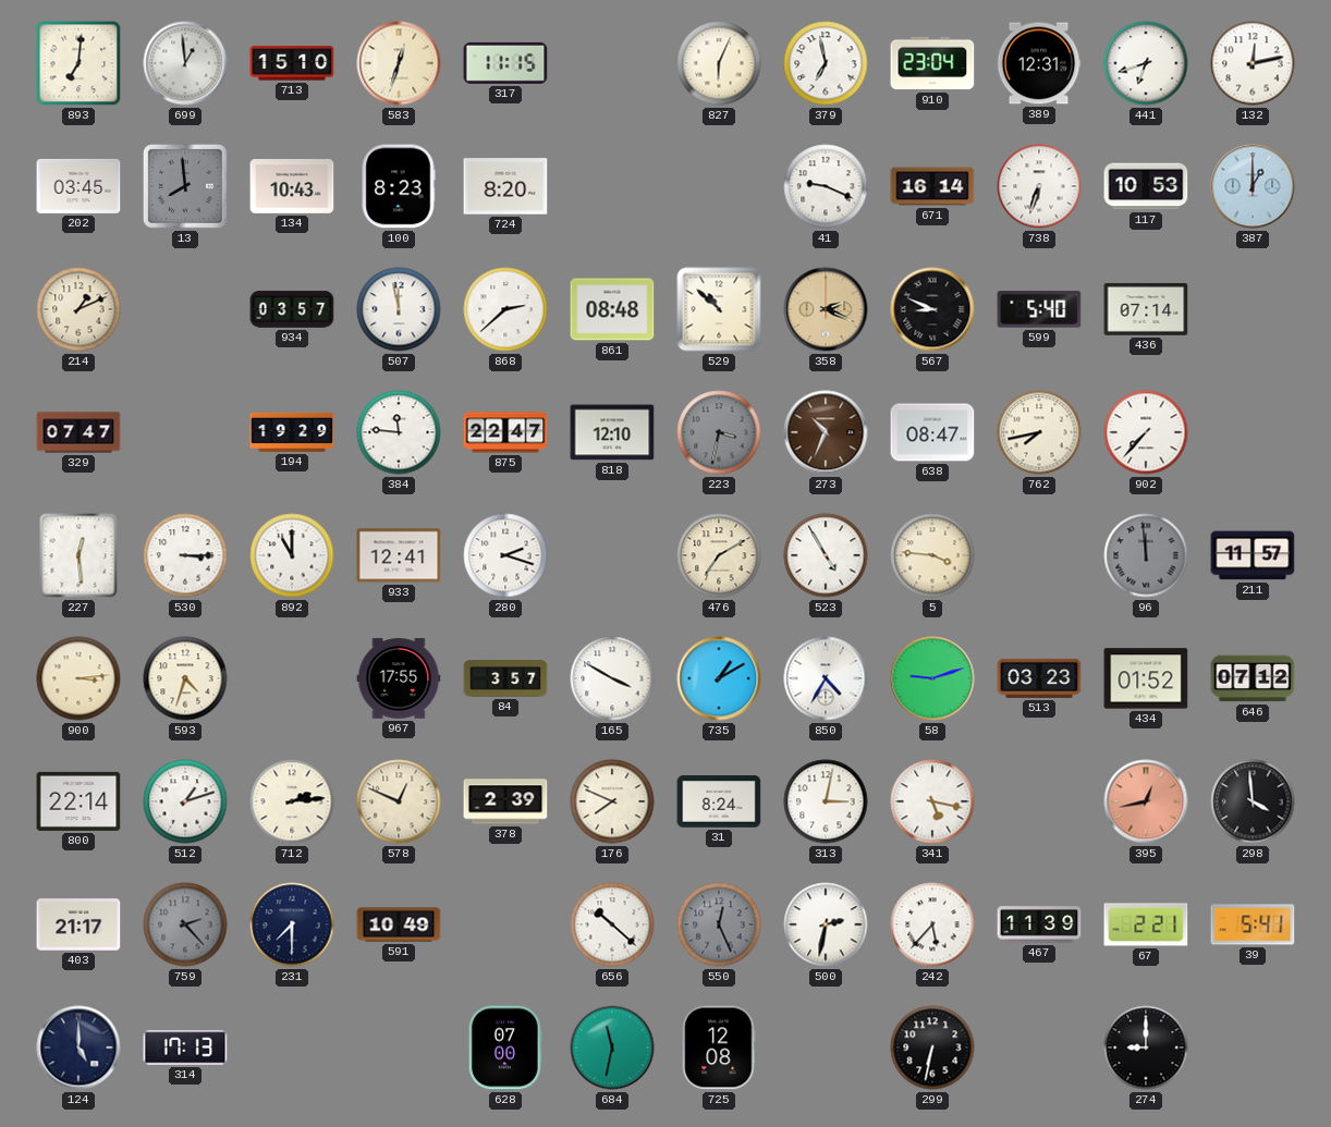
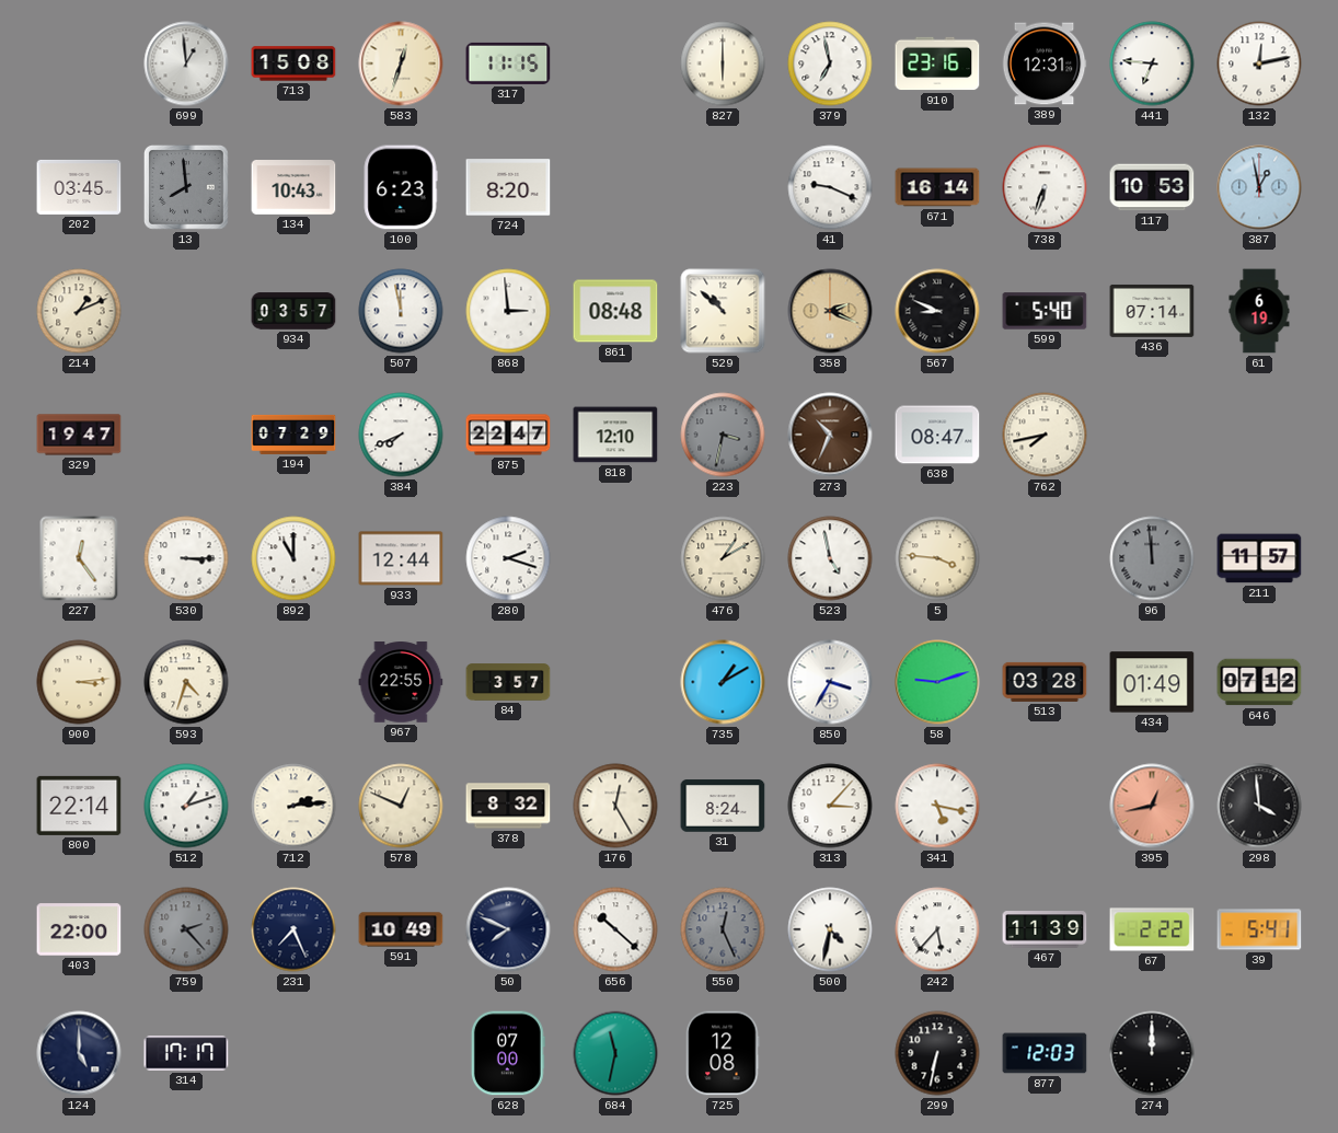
893: 7:01 -> none
713: 15:10 -> 15:08
827: 6:04 -> 6:00
910: 23:04 -> 23:16
441: 6:42 -> 6:46
100: 8:23 -> 6:23
387: 1:00 -> 12:58
868: 2:38 -> 2:59
61: none -> 6:19
329: 07:47 -> 19:47
194: 19:29 -> 07:29
384: 11:46 -> 7:41
902: 7:37 -> none
227: 12:29 -> 12:24
933: 12:41 -> 12:44
476: 7:10 -> 1:10
523: 4:55 -> 4:58
967: 17:55 -> 22:55
165: 3:50 -> none
850: 4:35 -> 3:35
513: 03:23 -> 03:28
434: 01:52 -> 01:49
378: 2:39 -> 8:32
176: 7:49 -> 12:25
313: 3:02 -> 3:07
403: 21:17 -> 22:00
231: 7:30 -> 7:26
50: none -> 7:49
500: 2:32 -> 4:32
67: 2:21 -> 2:22
314: 17:13 -> 17:17
877: none -> 12:03
274: 9:00 -> 12:00
